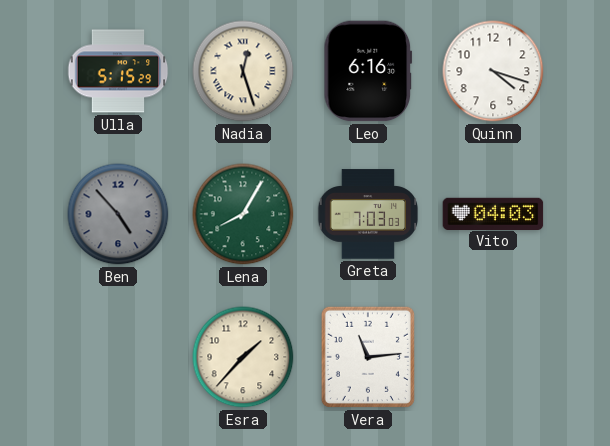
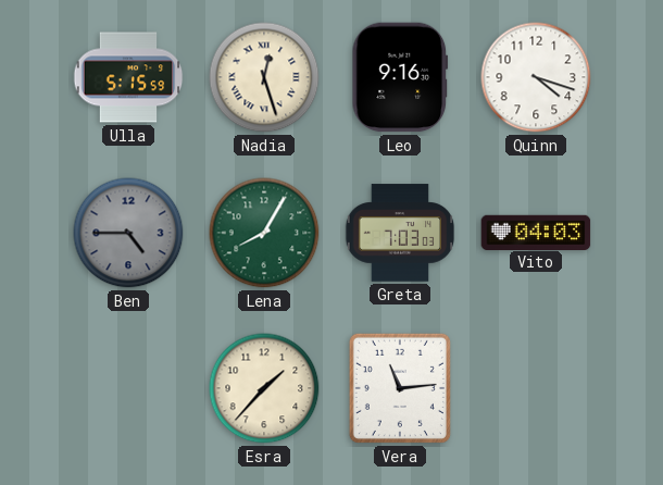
Ulla: 5:15:29 -> 5:15:59
Leo: 6:16 -> 9:16
Ben: 4:53 -> 4:45
